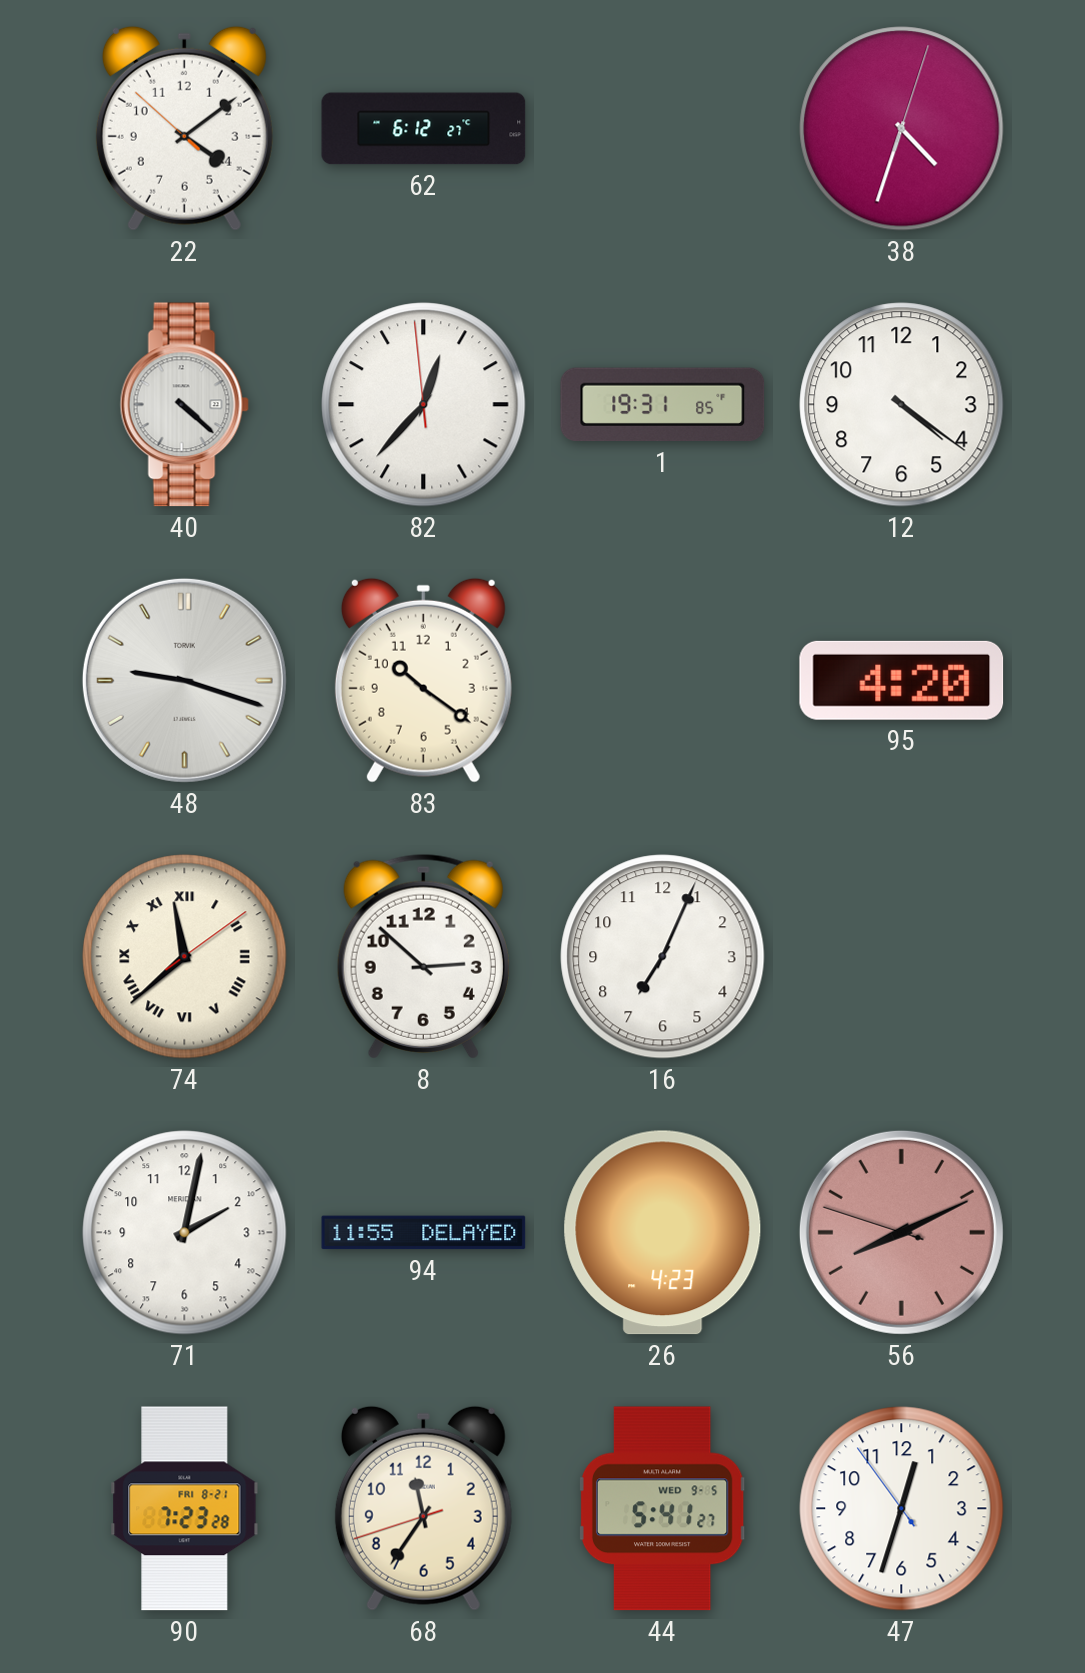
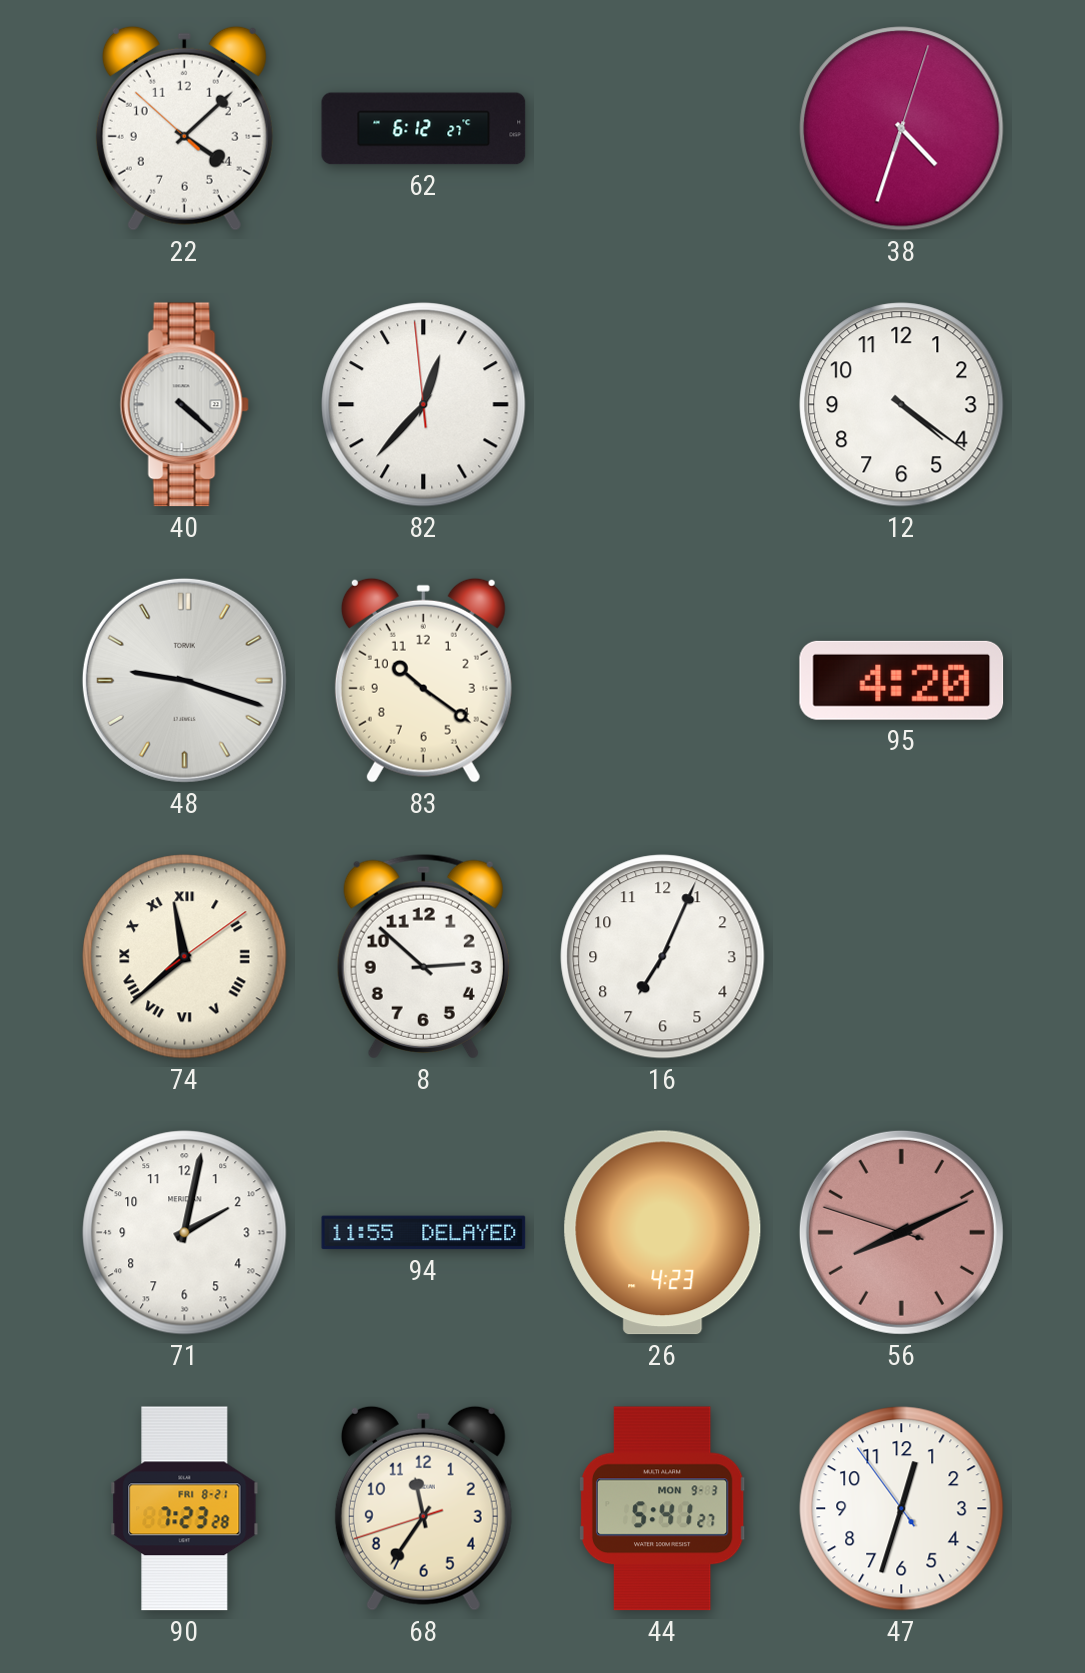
22: 4:08 -> 4:07
1: 19:31 -> none
44 date: WED 9-5 -> MON 9-3
